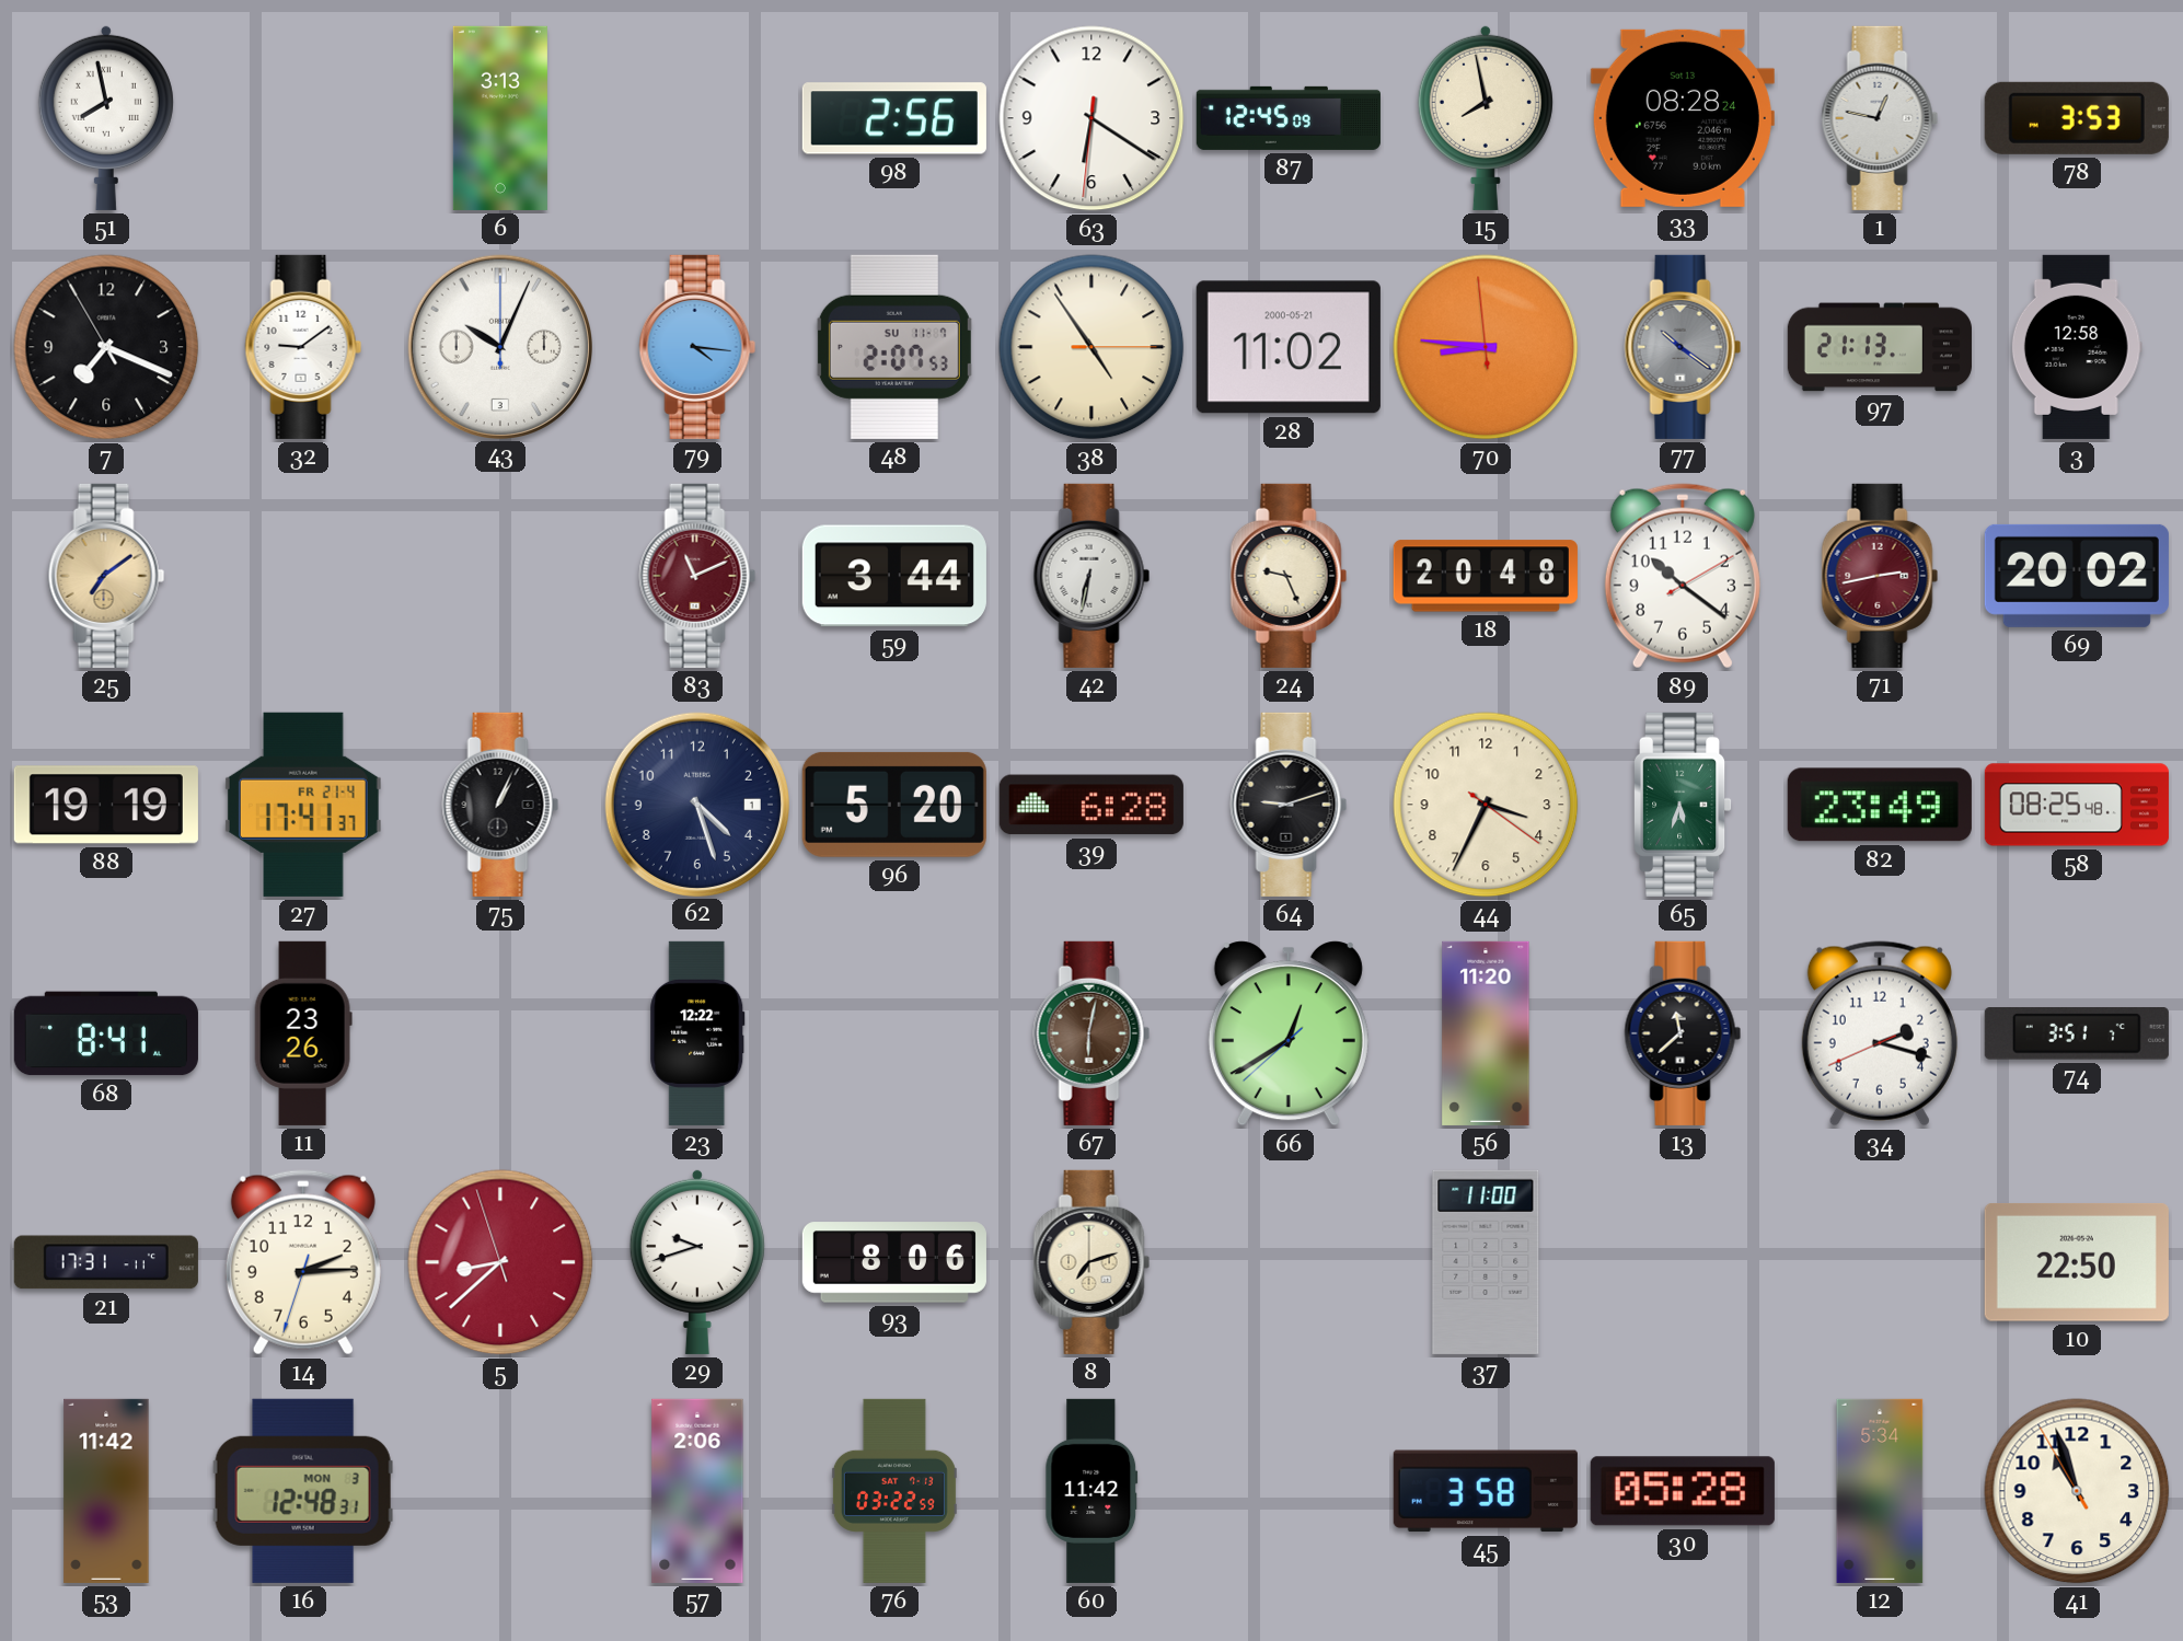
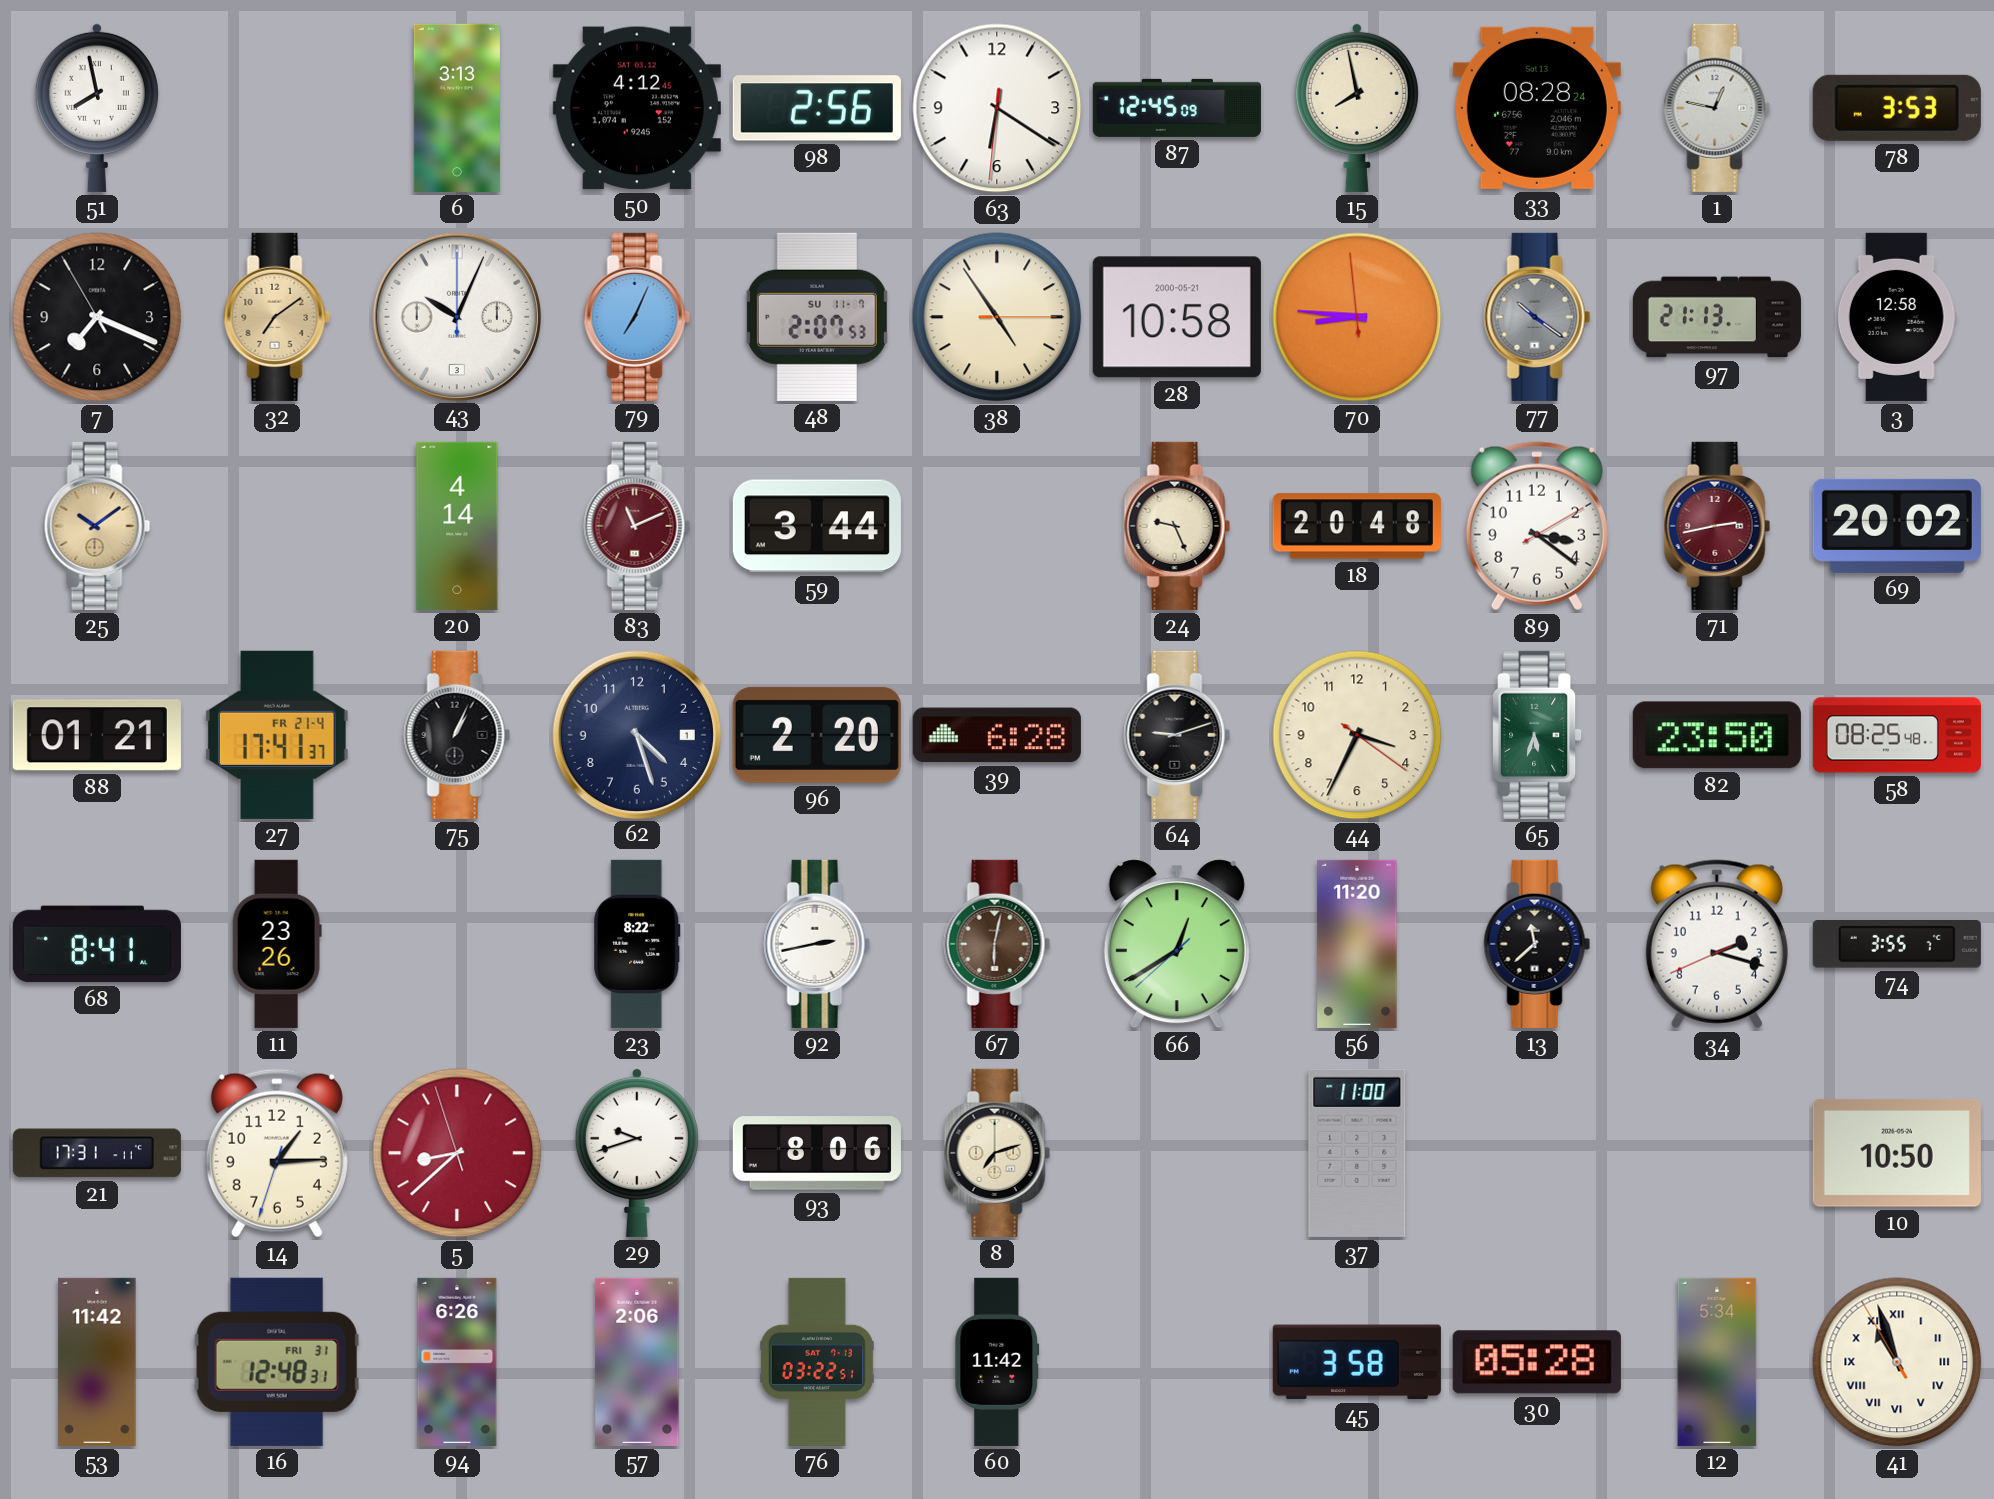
50: none -> 4:12
32: 9:09 -> 7:09
32 dial: white -> champagne
79: 4:16 -> 7:04
28: 11:02 -> 10:58
25: 7:09 -> 10:09
20: none -> 4:14
42: 6:32 -> none
89: 10:21 -> 3:21
88: 19:19 -> 01:21
96: 5:20 -> 2:20
82: 23:49 -> 23:50
23: 12:22 -> 8:22
92: none -> 2:43
74: 3:51 -> 3:55
14: 2:14 -> 1:14
10: 22:50 -> 10:50
16 date: MON 3 -> FRI 31
94: none -> 6:26
76: 03:22:59 -> 03:22:51
41 numerals: Arabic -> Roman
